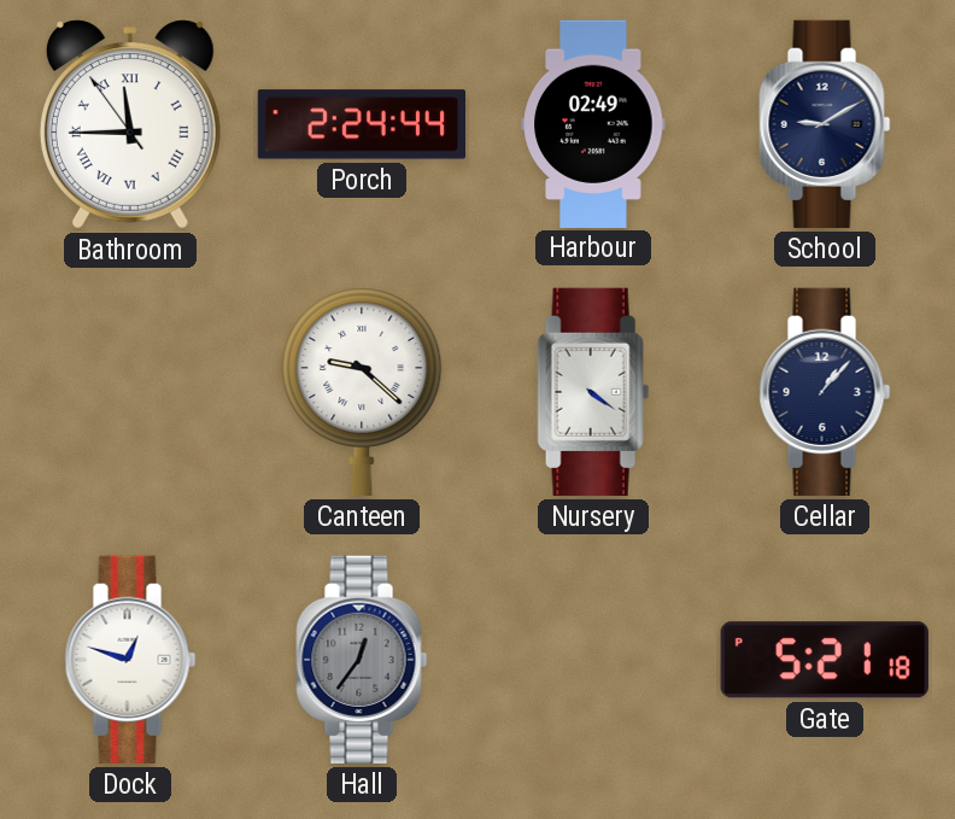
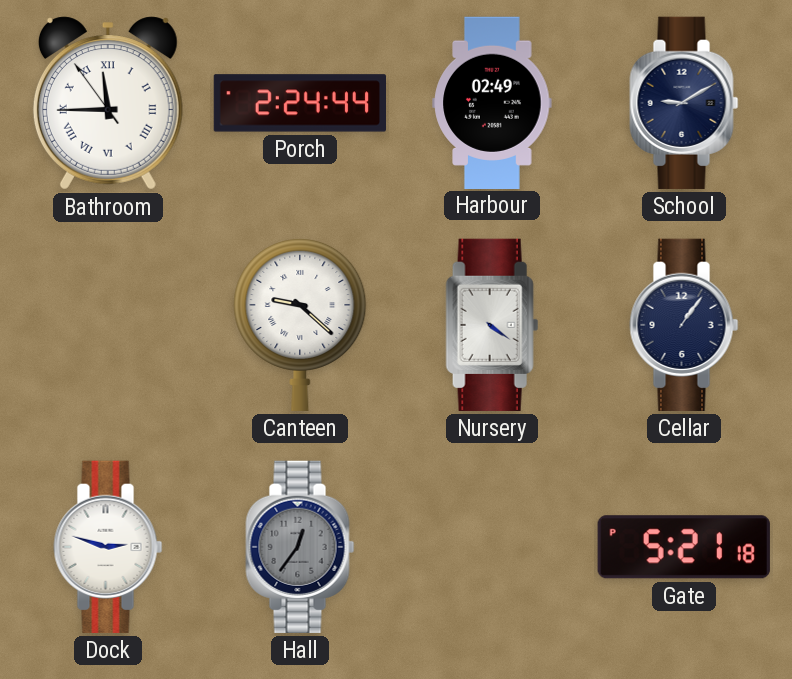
Cellar: 1:07 -> 1:06
Dock: 12:48 -> 2:48
